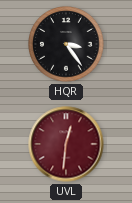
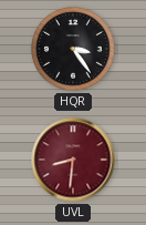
UVL: 12:31 -> 8:31
